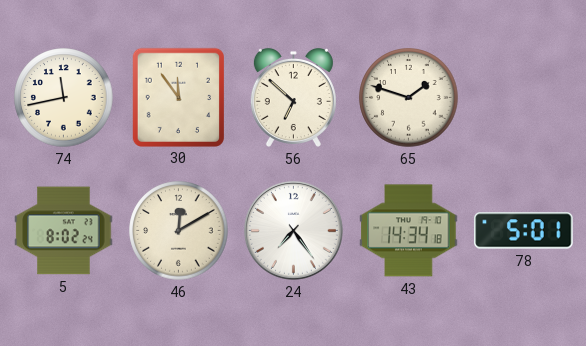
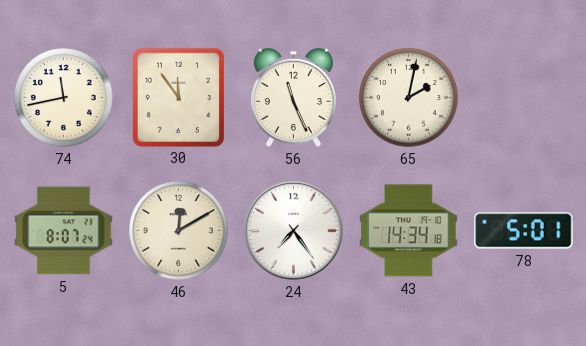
56: 6:52 -> 11:26
65: 1:48 -> 2:02
5: 8:02 -> 8:07
